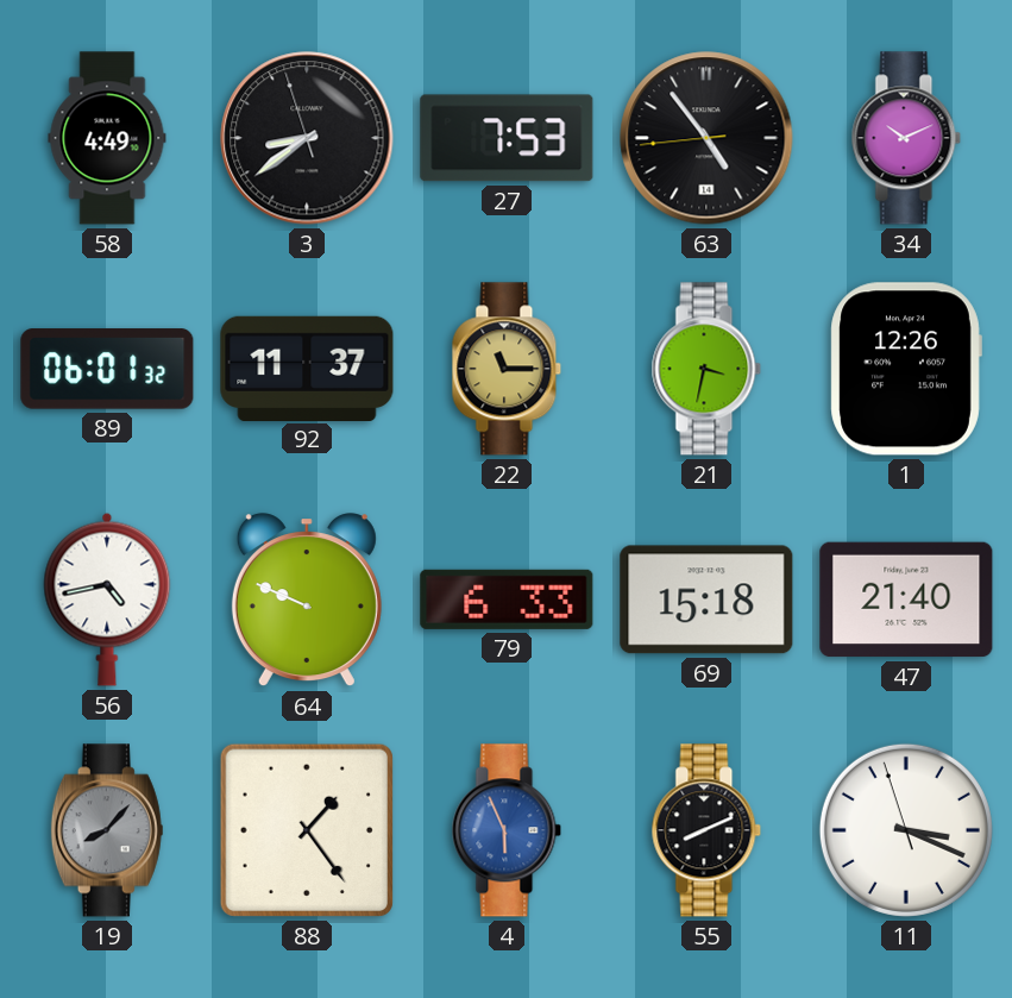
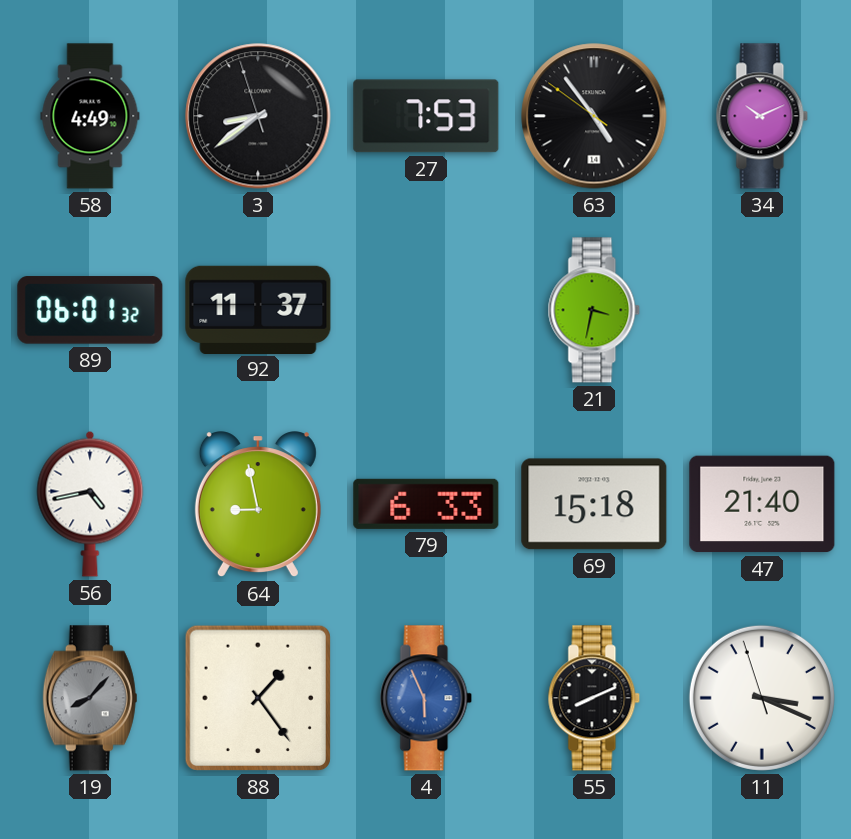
63: 4:53:44 -> 4:53:51
22: 11:15 -> none
1: 12:26 -> none
64: 9:49 -> 8:58
